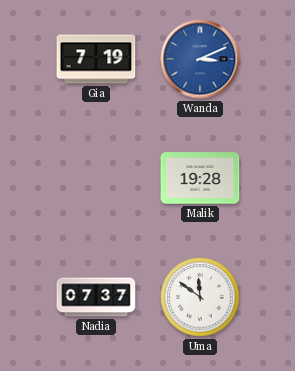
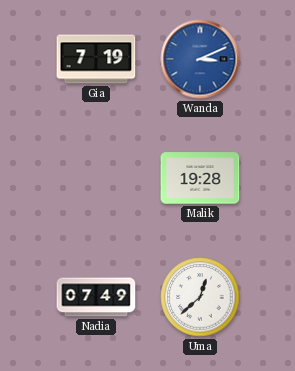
Nadia: 07:37 -> 07:49
Uma: 11:51 -> 12:38
